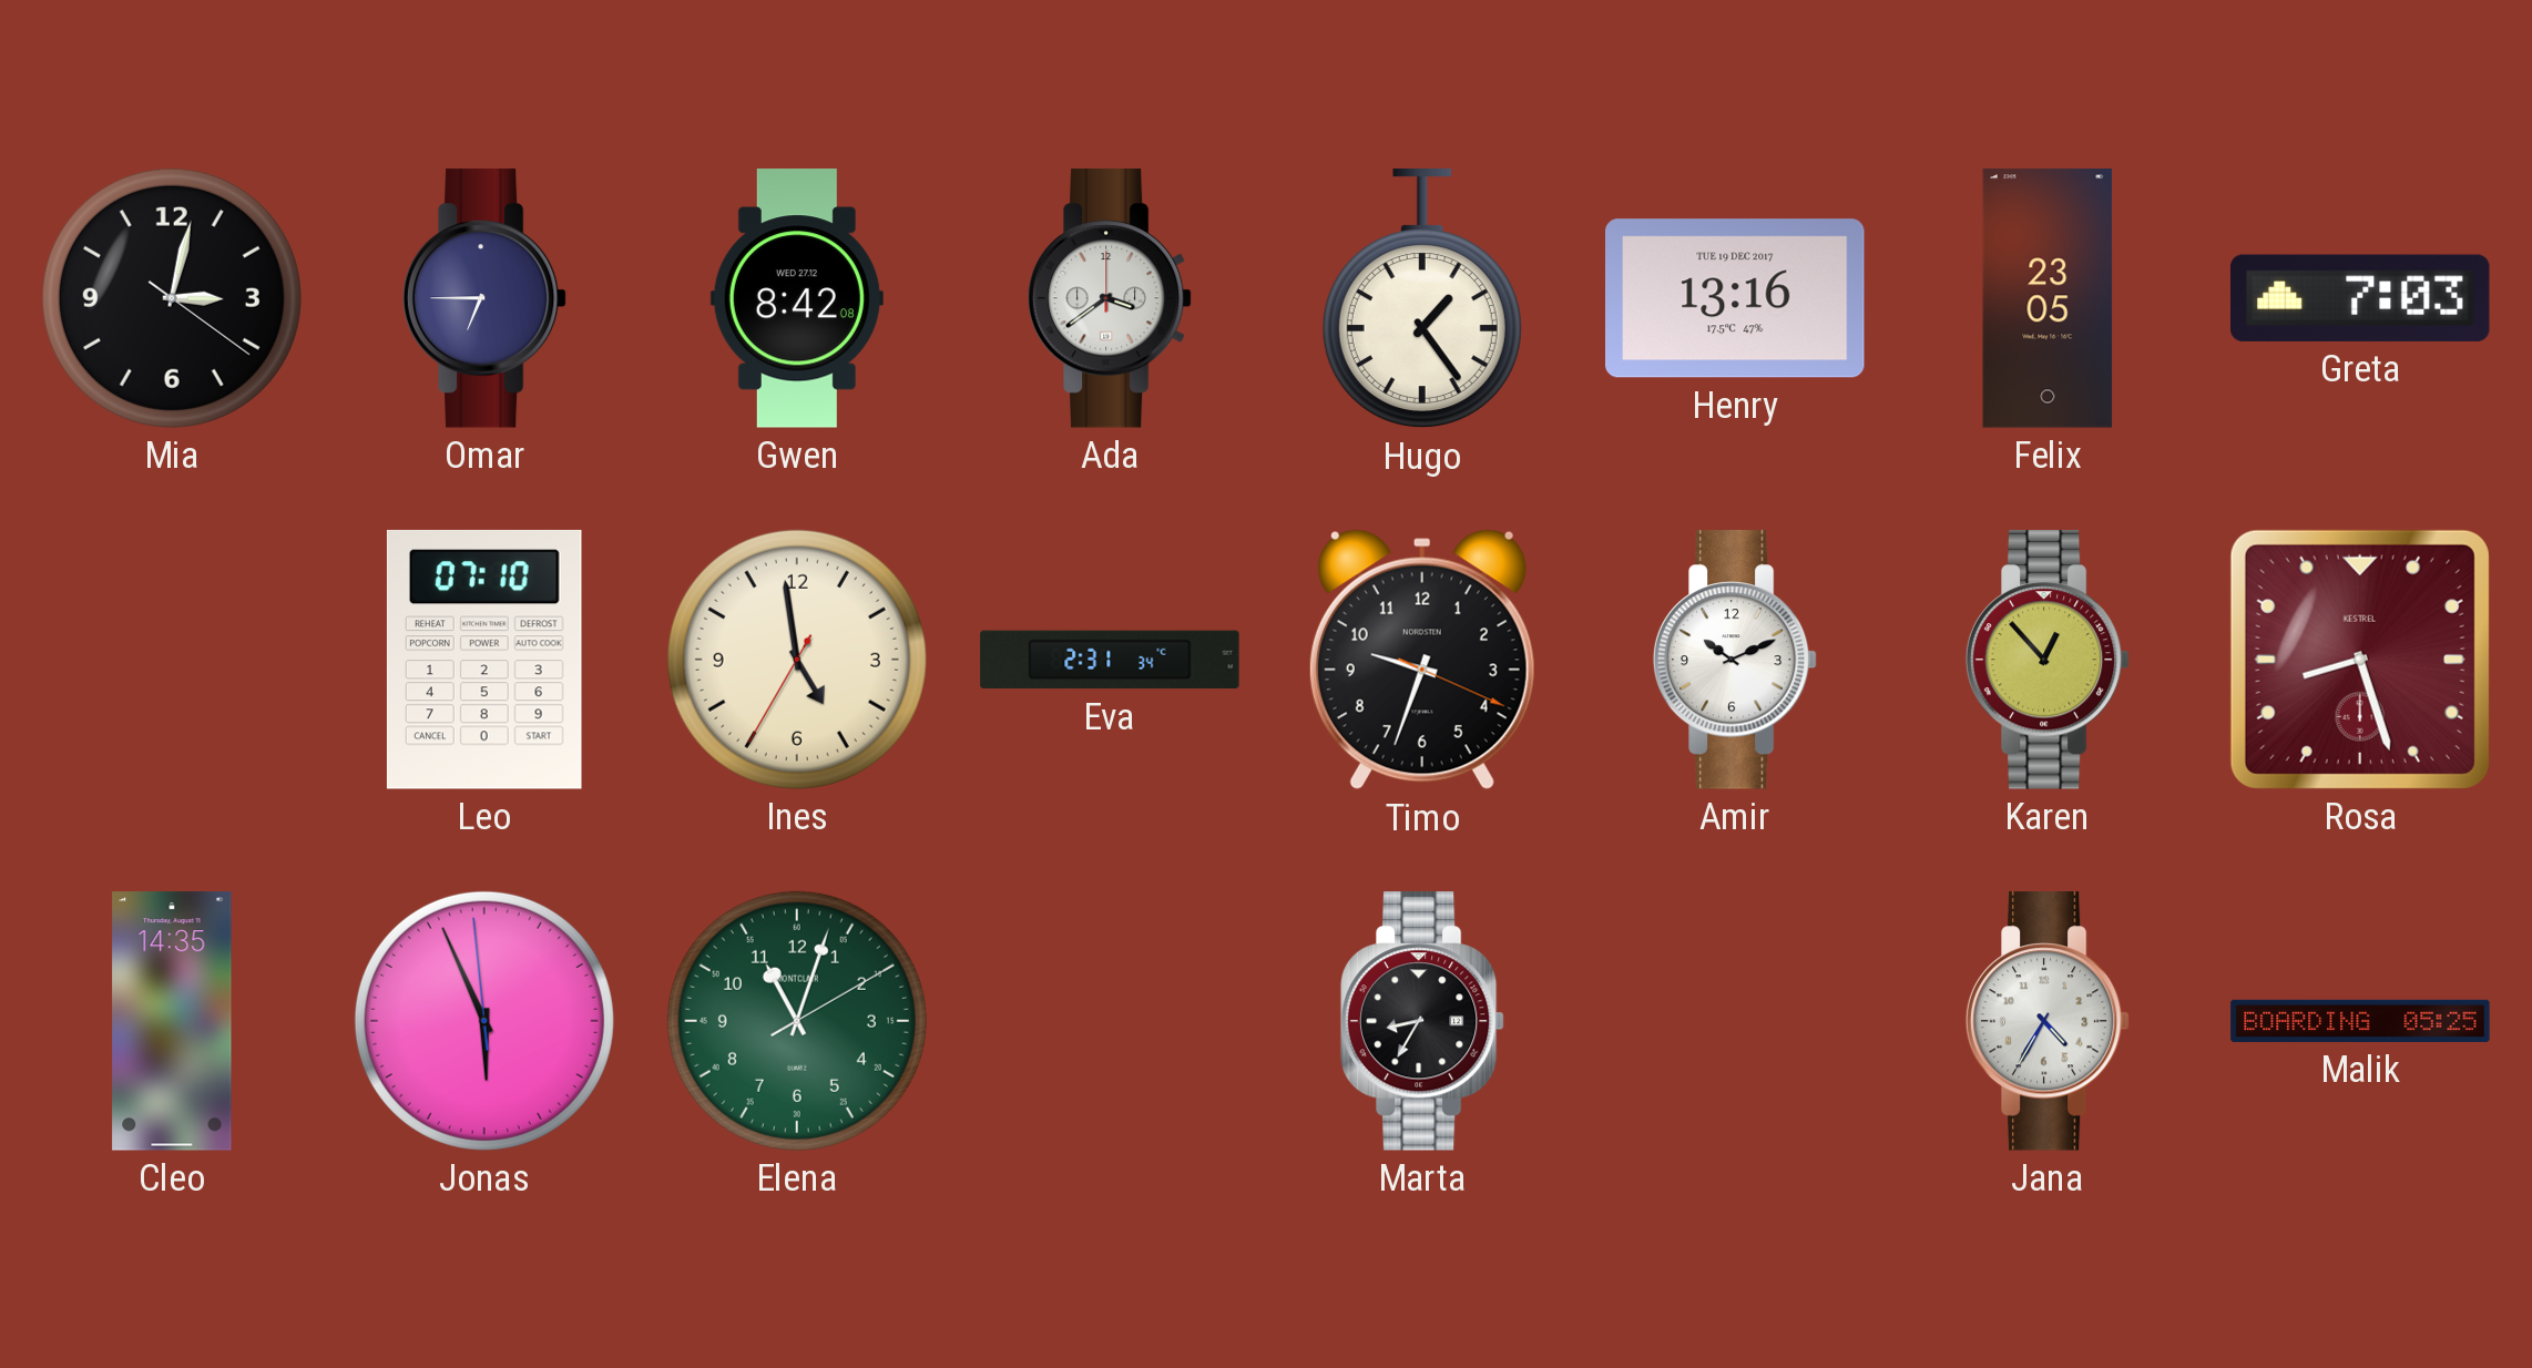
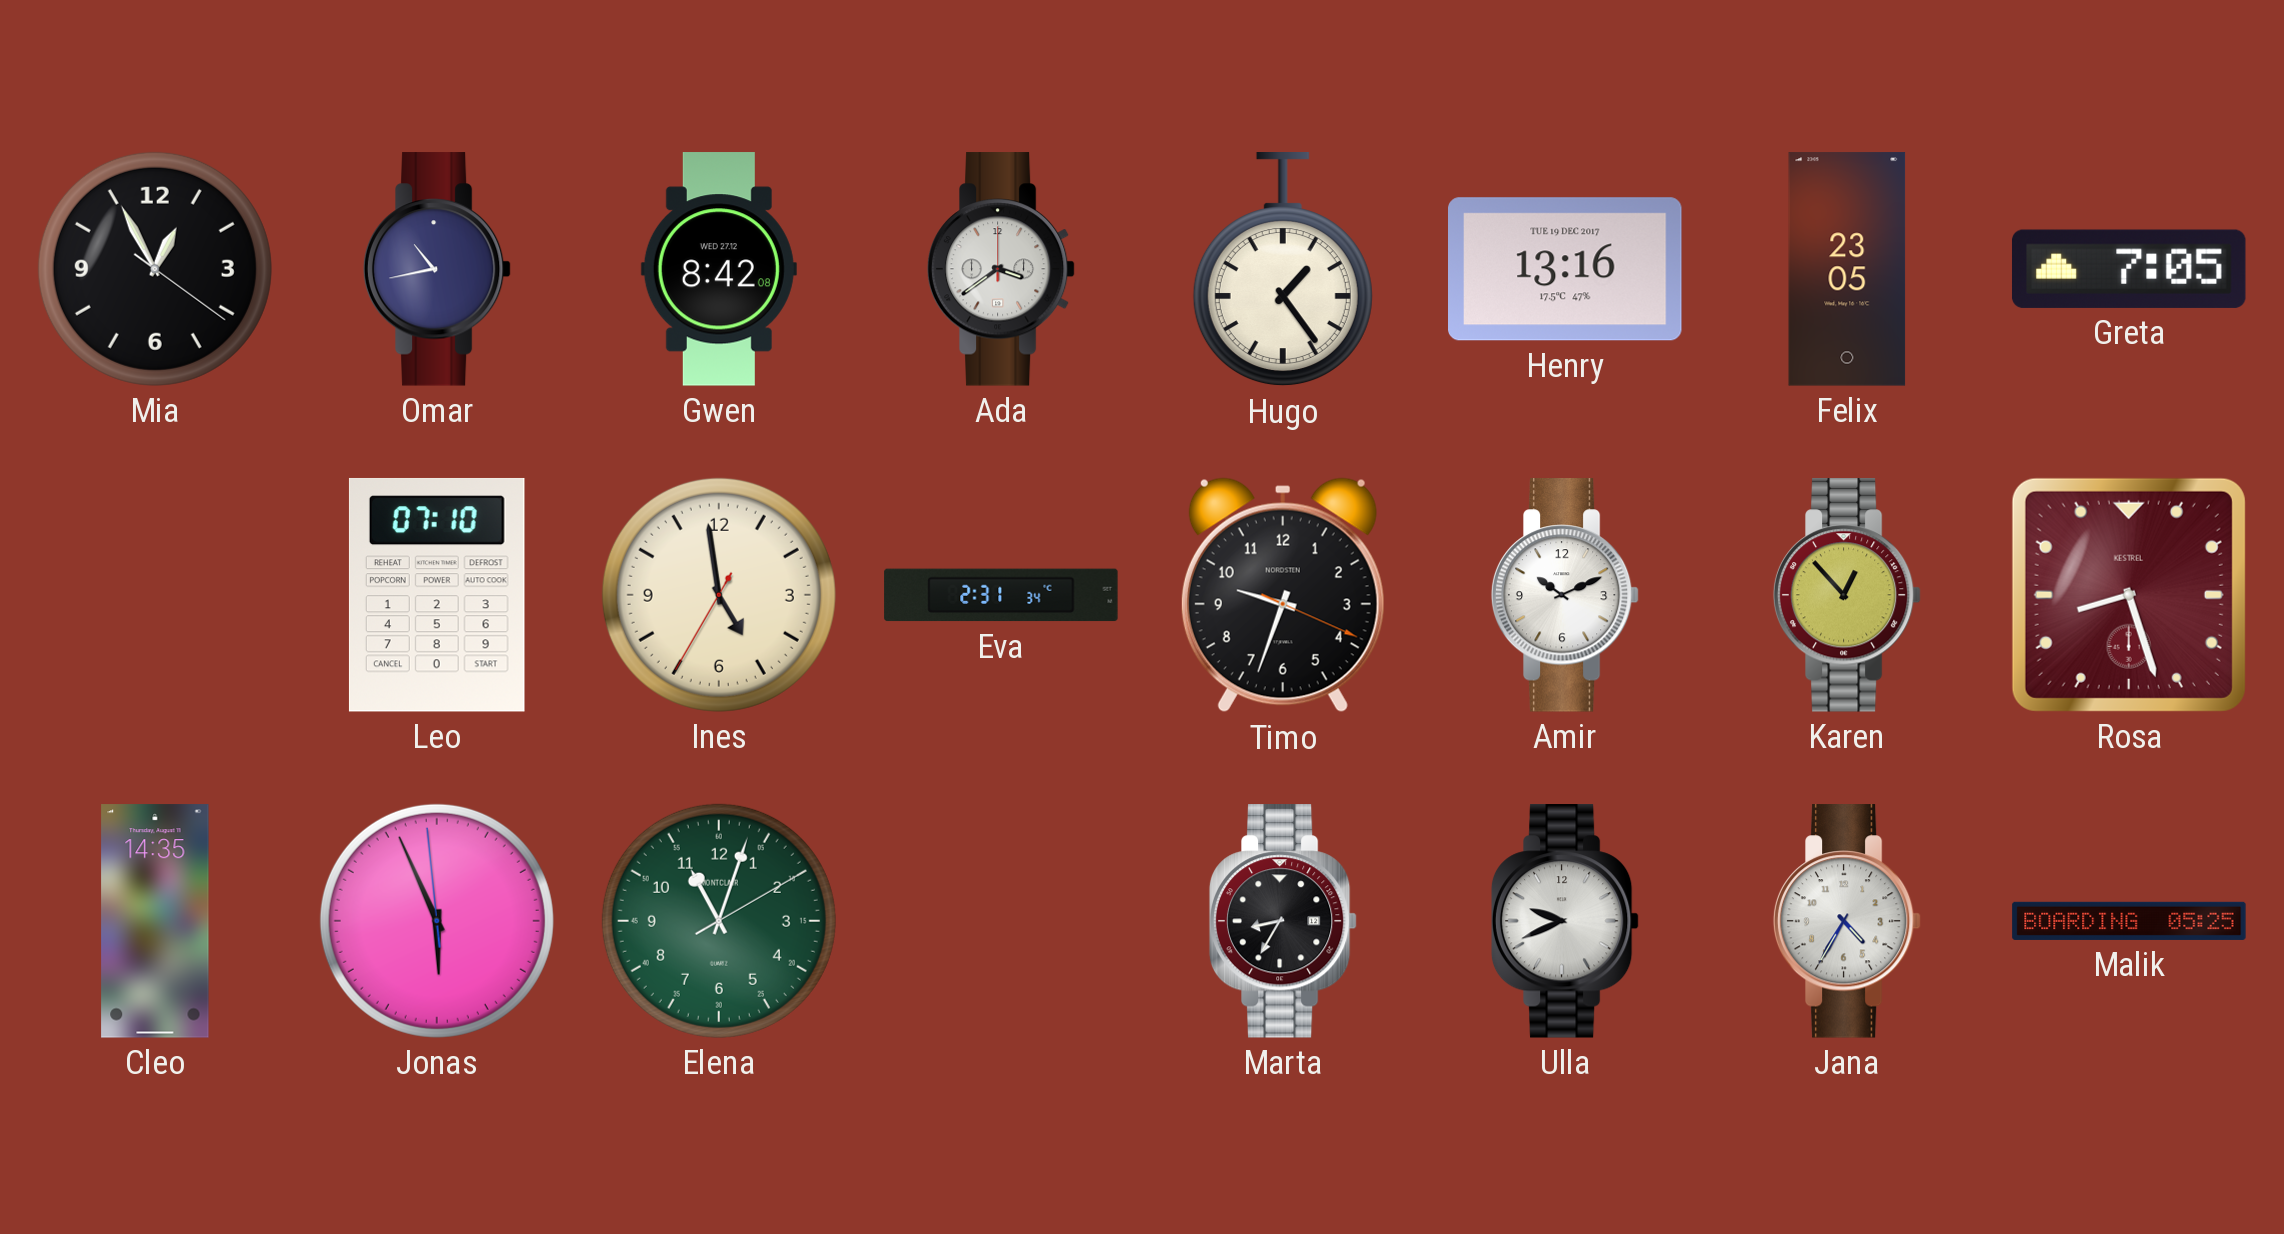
Mia: 3:02 -> 12:55
Omar: 6:45 -> 10:43
Greta: 7:03 -> 7:05
Ulla: none -> 9:41
